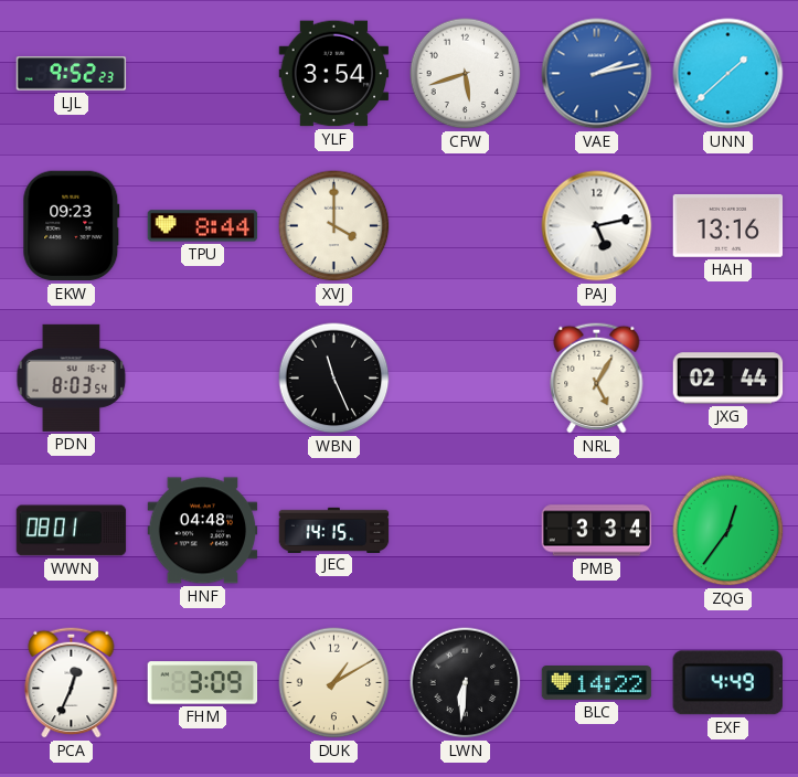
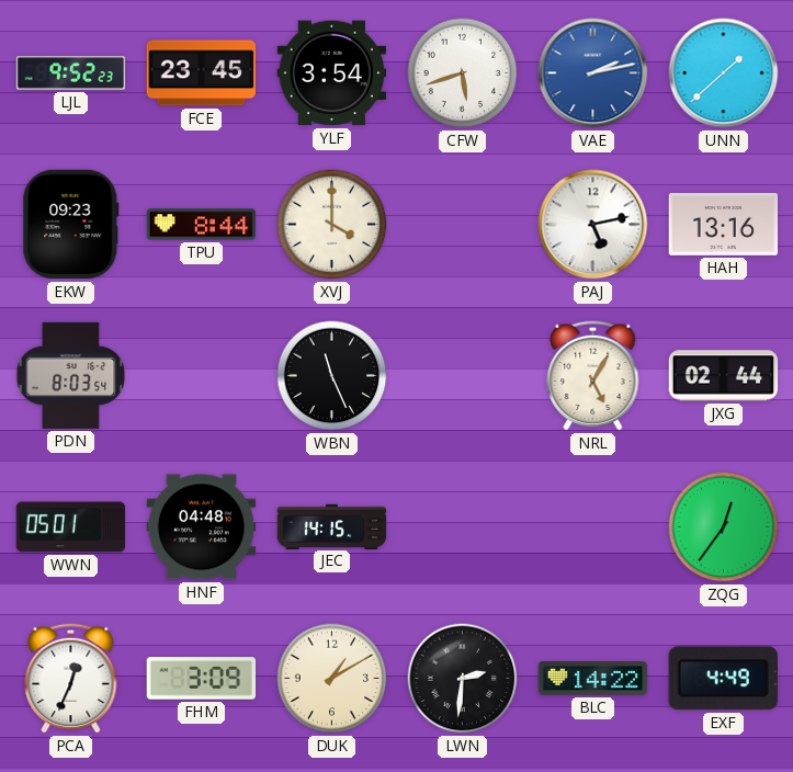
FCE: none -> 23:45
WWN: 08:01 -> 05:01
PMB: 3:34 -> none
LWN: 6:31 -> 2:31
